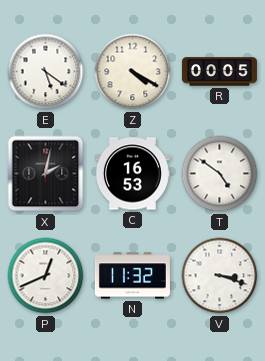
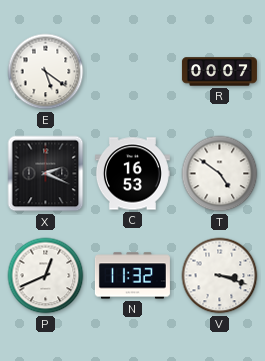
Z: 4:20 -> none
R: 00:05 -> 00:07
X: 2:02 -> 2:19
